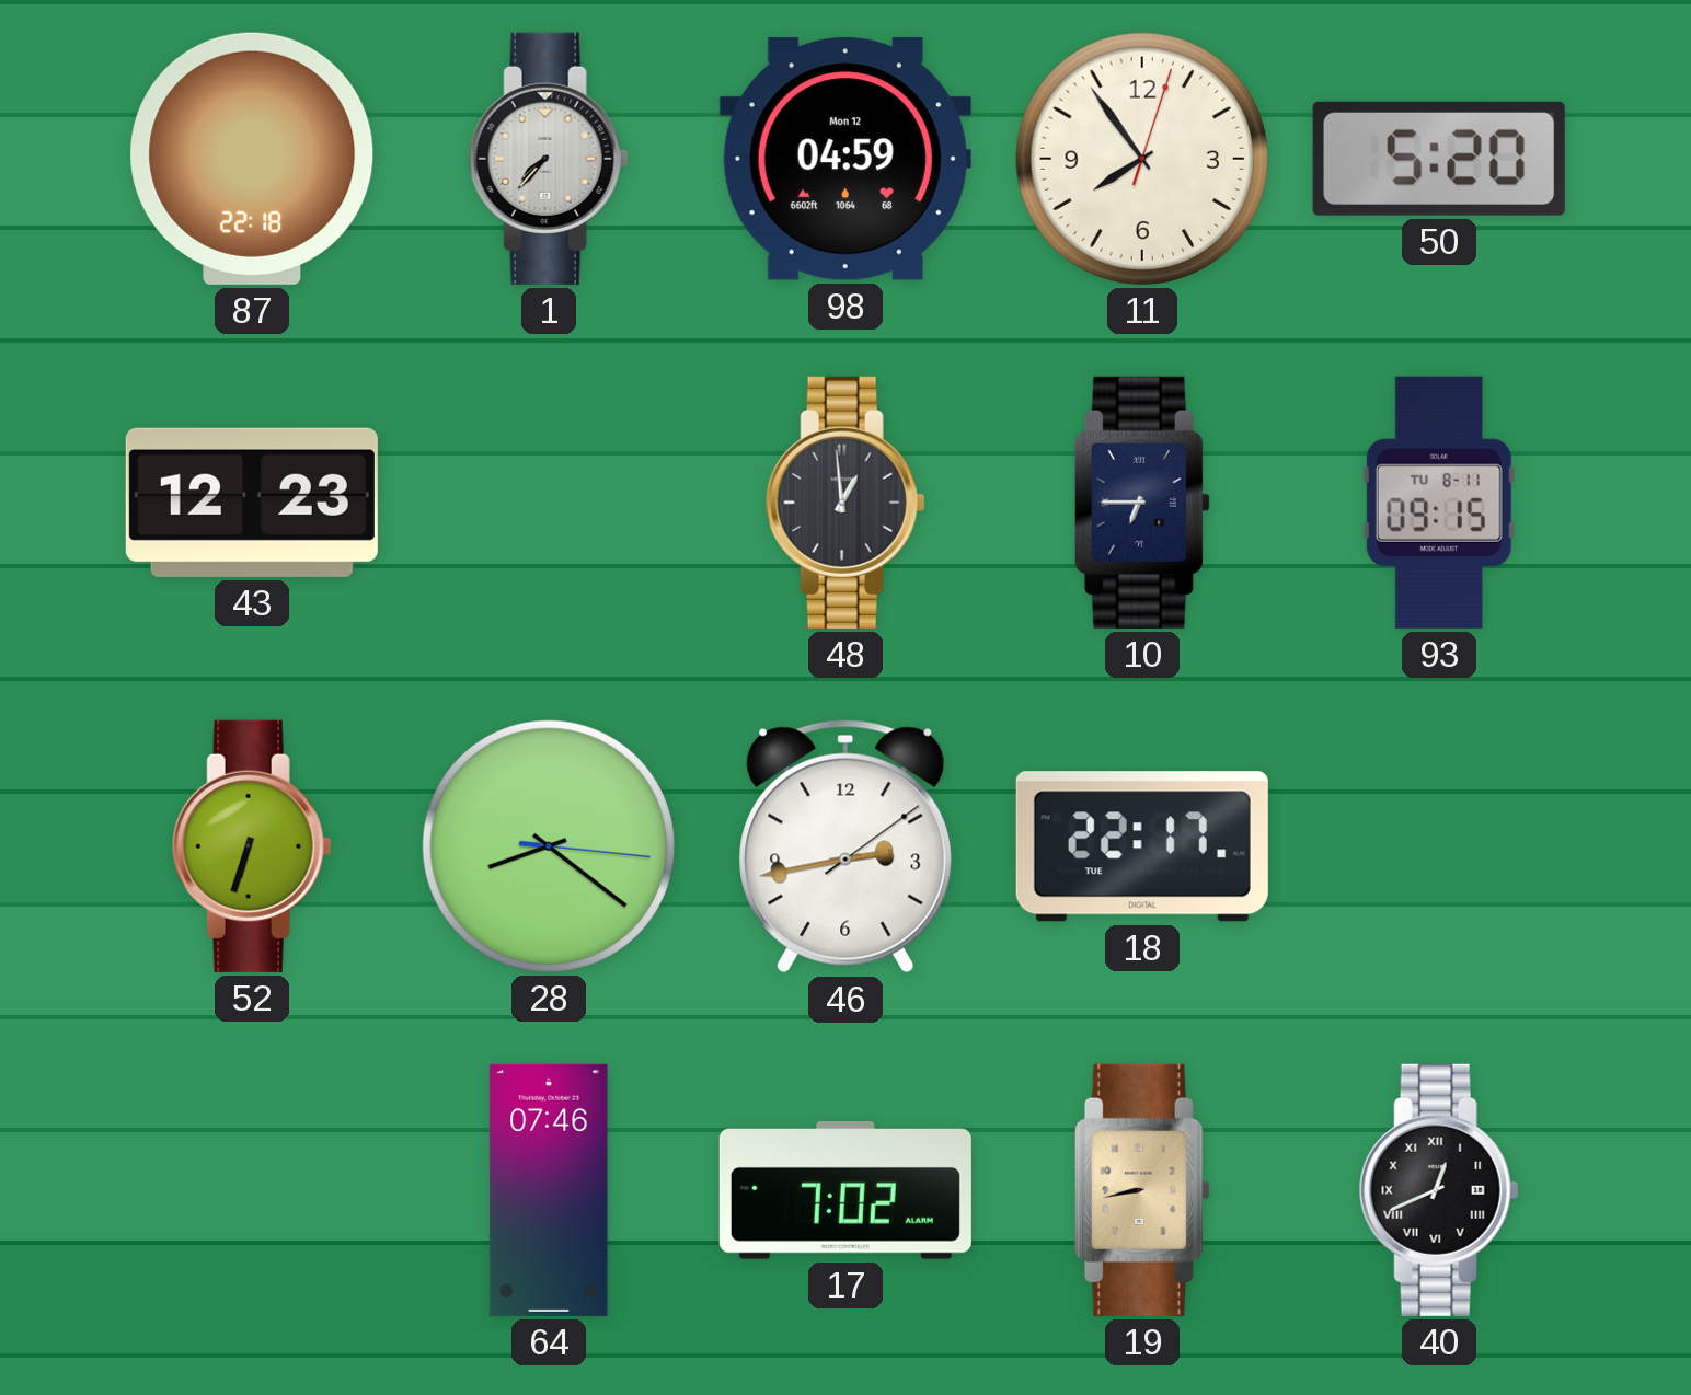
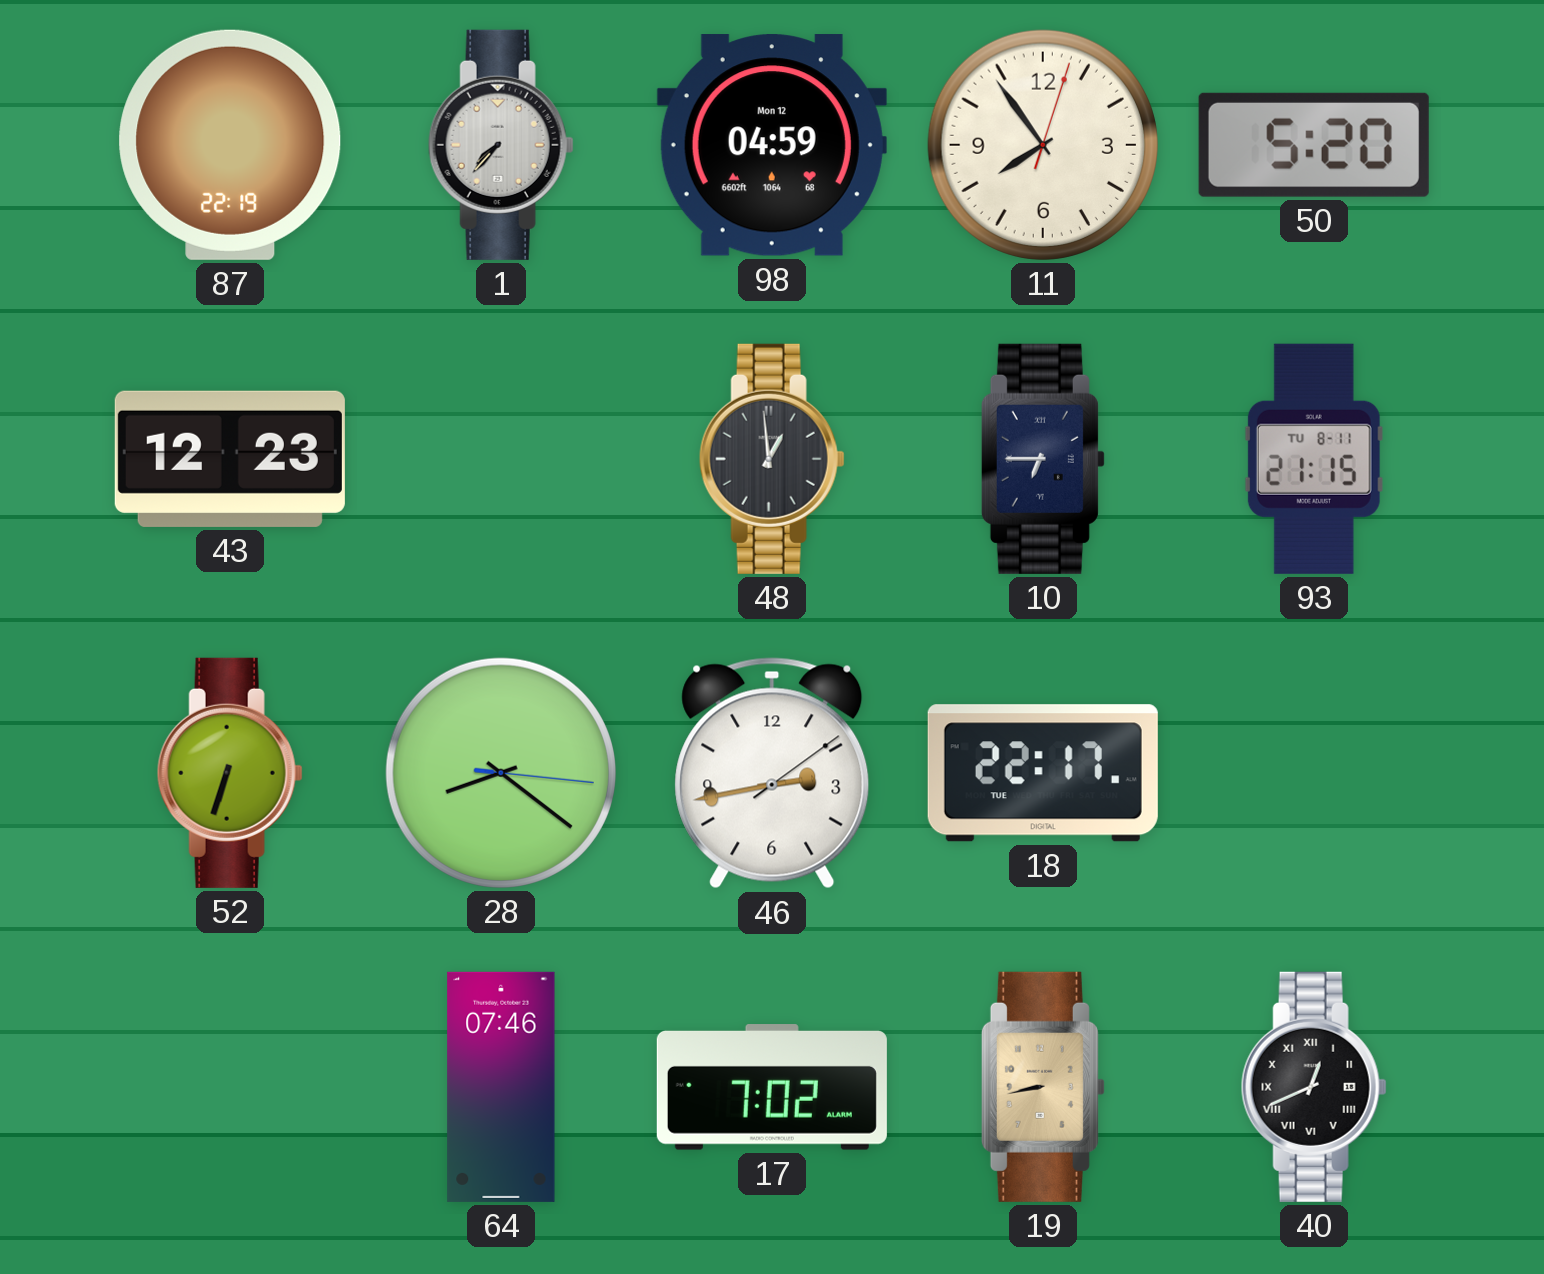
87: 22:18 -> 22:19
93: 09:15 -> 21:15
